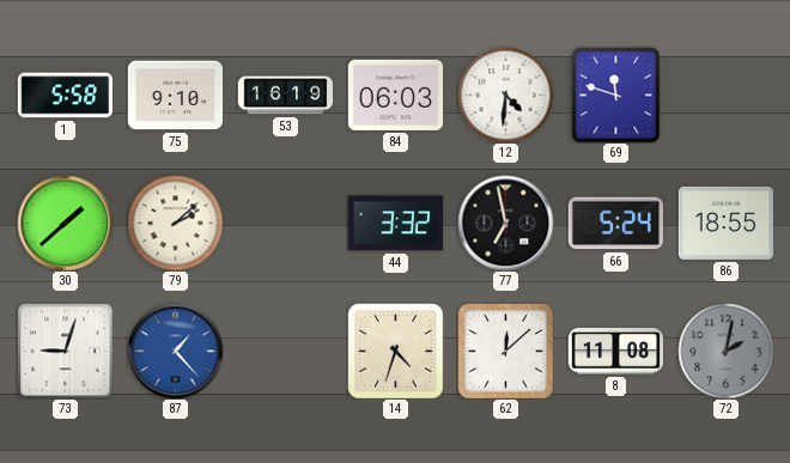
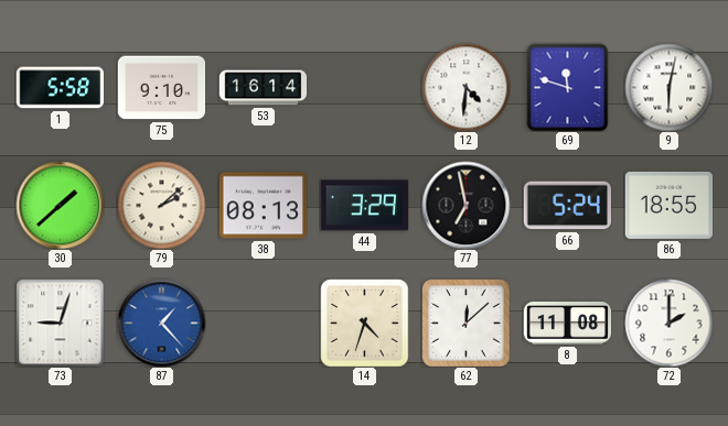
53: 16:19 -> 16:14
84: 06:03 -> none
9: none -> 6:02
38: none -> 08:13
44: 3:32 -> 3:29
72: 2:02 -> 2:00
72 dial: grey -> white
